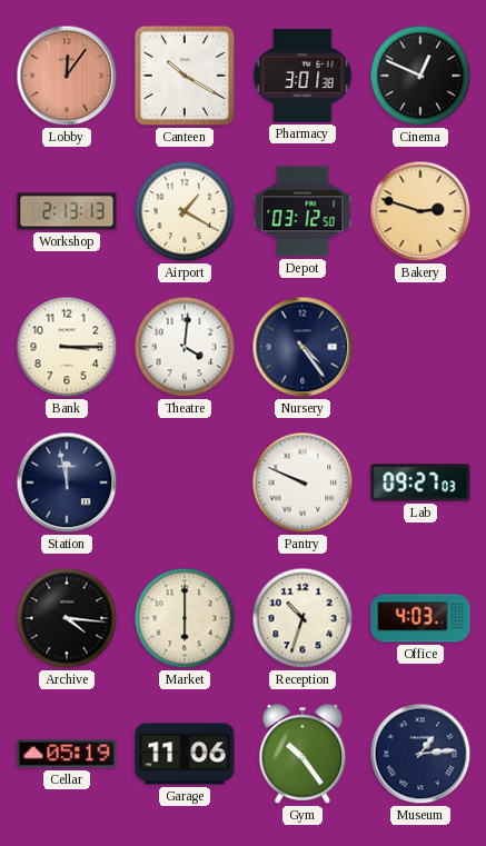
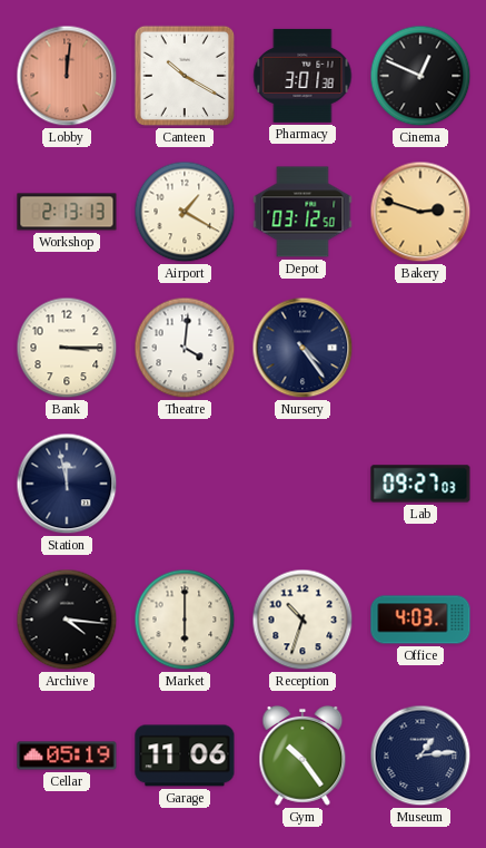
Lobby: 12:06 -> 12:01
Pantry: 9:49 -> none
